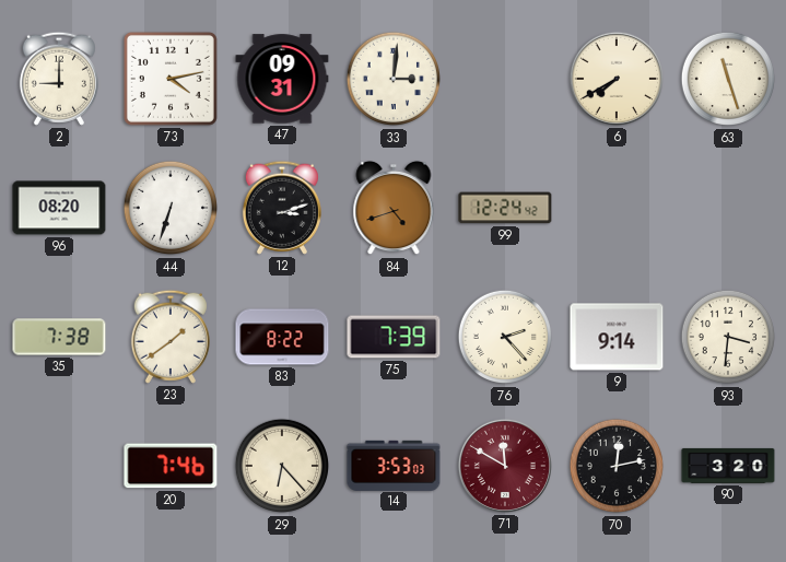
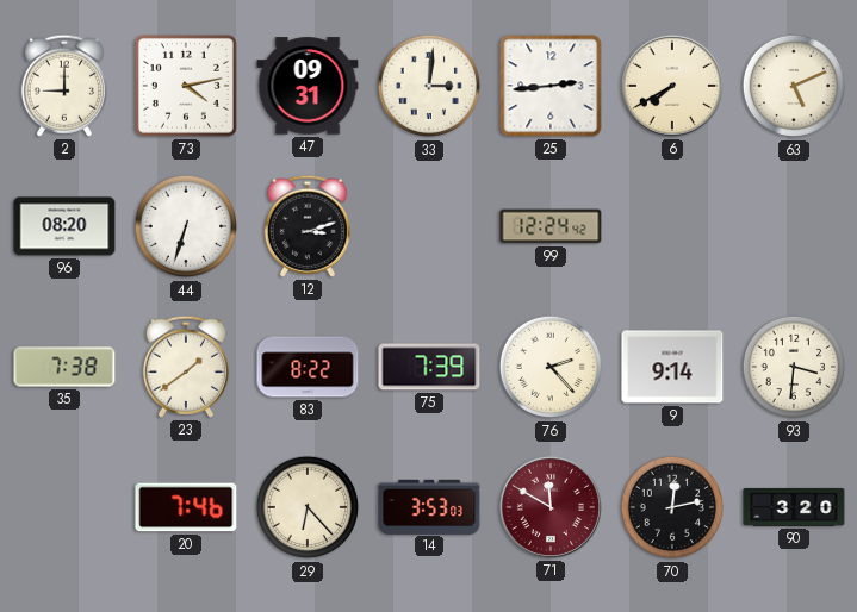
25: none -> 2:44
63: 11:27 -> 5:11
84: 4:42 -> none
